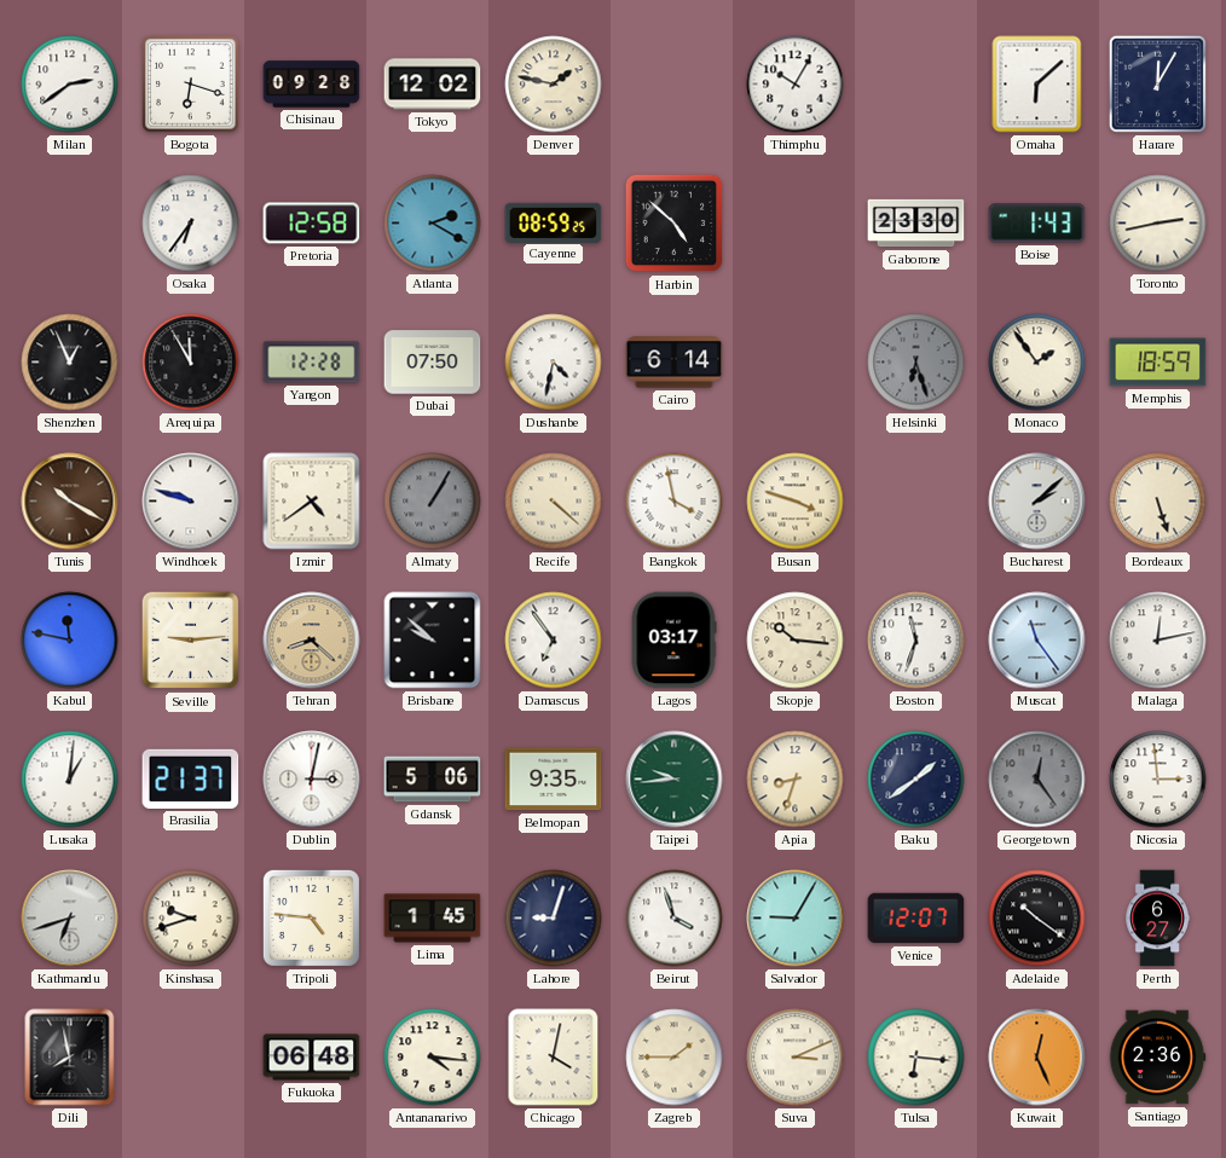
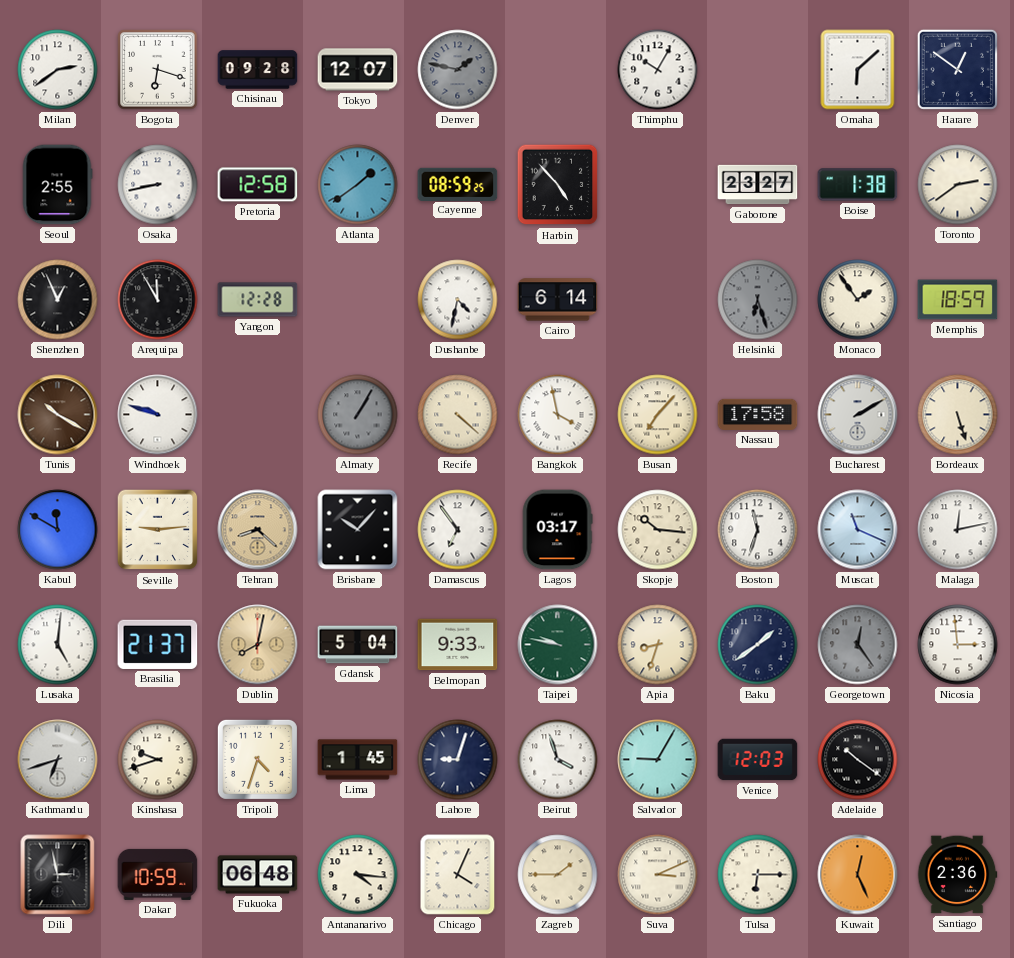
Tokyo: 12:02 -> 12:07
Denver dial: cream -> grey
Harare: 12:05 -> 12:51
Seoul: none -> 2:55
Osaka: 6:36 -> 8:43
Atlanta: 2:20 -> 1:39
Harbin: 4:52 -> 4:53
Gaborone: 23:30 -> 23:27
Boise: 1:43 -> 1:38
Toronto: 2:43 -> 2:39
Dubai: 07:50 -> none
Izmir: 4:39 -> none
Busan: 3:48 -> 7:07
Nassau: none -> 17:58
Bucharest: 2:08 -> 2:10
Kabul: 11:47 -> 11:50
Brisbane: 9:52 -> 10:07
Muscat: 11:24 -> 11:19
Lusaka: 1:01 -> 5:01
Dublin: 3:02 -> 8:02
Dublin dial: white -> champagne
Gdansk: 5:06 -> 5:04
Belmopan: 9:35 -> 9:33
Taipei: 9:44 -> 9:47
Tripoli: 4:46 -> 4:33
Venice: 12:07 -> 12:03
Perth: 6:27 -> none
Dili: 7:58 -> 2:58
Dakar: none -> 10:59
Chicago: 4:02 -> 4:04
Tulsa: 6:16 -> 6:15
